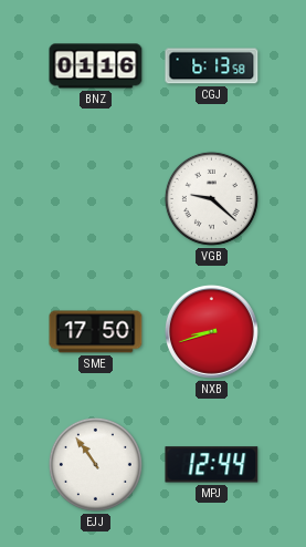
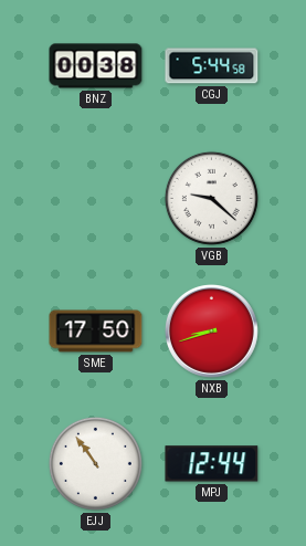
BNZ: 01:16 -> 00:38
CGJ: 6:13 -> 5:44
